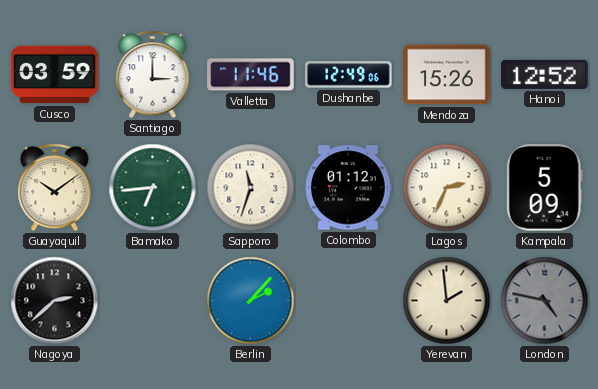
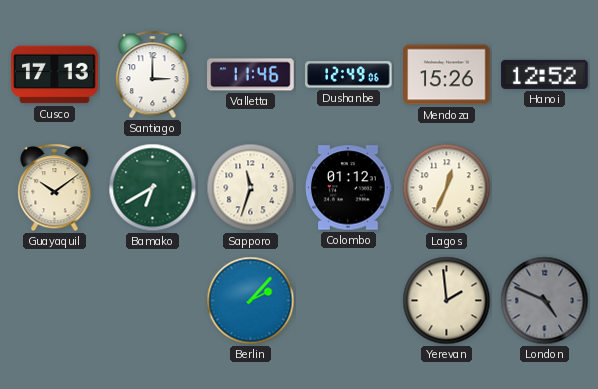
Cusco: 03:59 -> 17:13
Bamako: 6:44 -> 6:40
Lagos: 2:34 -> 12:34
Kampala: 5:09 -> none
Nagoya: 2:38 -> none
London: 4:47 -> 4:49
